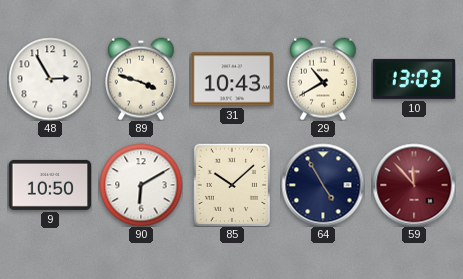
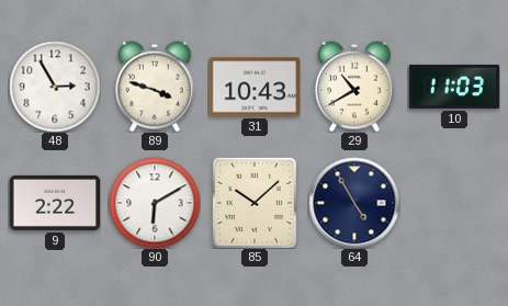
10: 13:03 -> 11:03
9: 10:50 -> 2:22
59: 11:53 -> none
